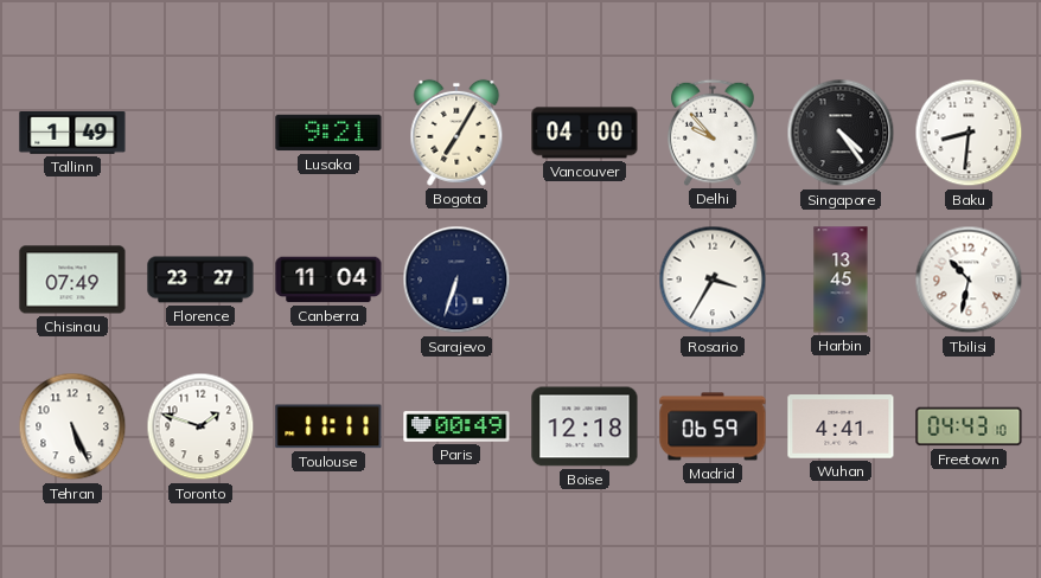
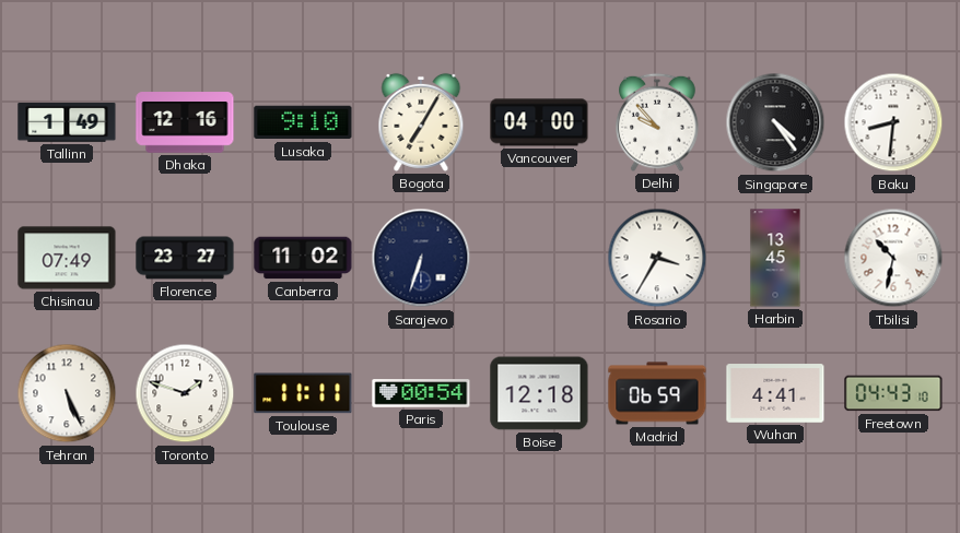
Dhaka: none -> 12:16
Lusaka: 9:21 -> 9:10
Canberra: 11:04 -> 11:02
Paris: 00:49 -> 00:54
